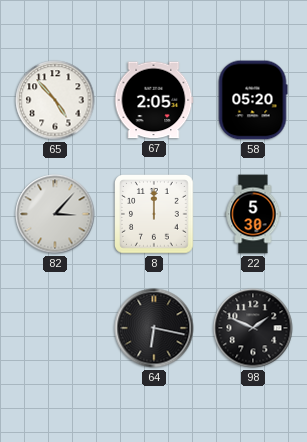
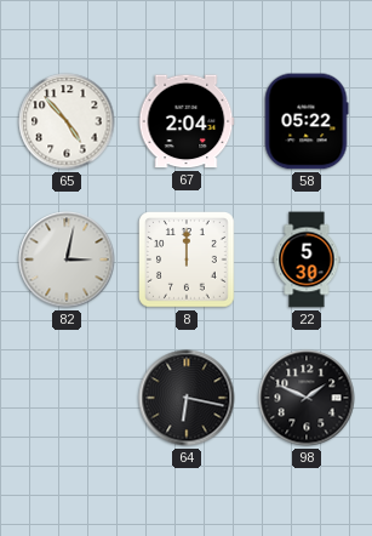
67: 2:05 -> 2:04
58: 05:20 -> 05:22
82: 3:07 -> 3:02
